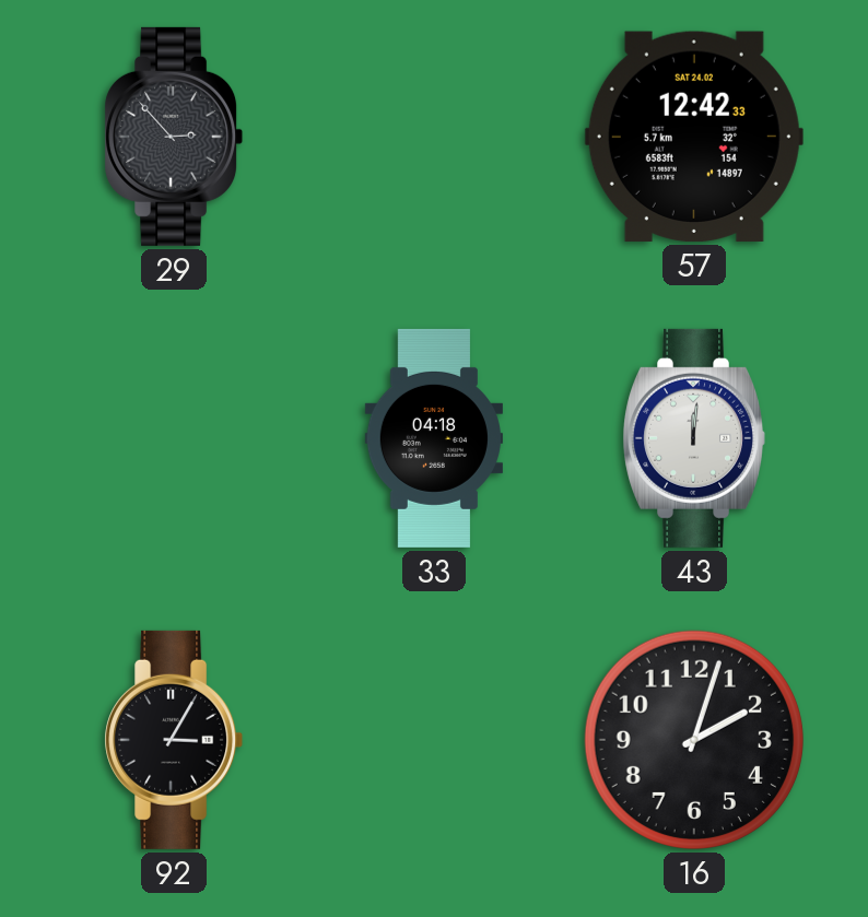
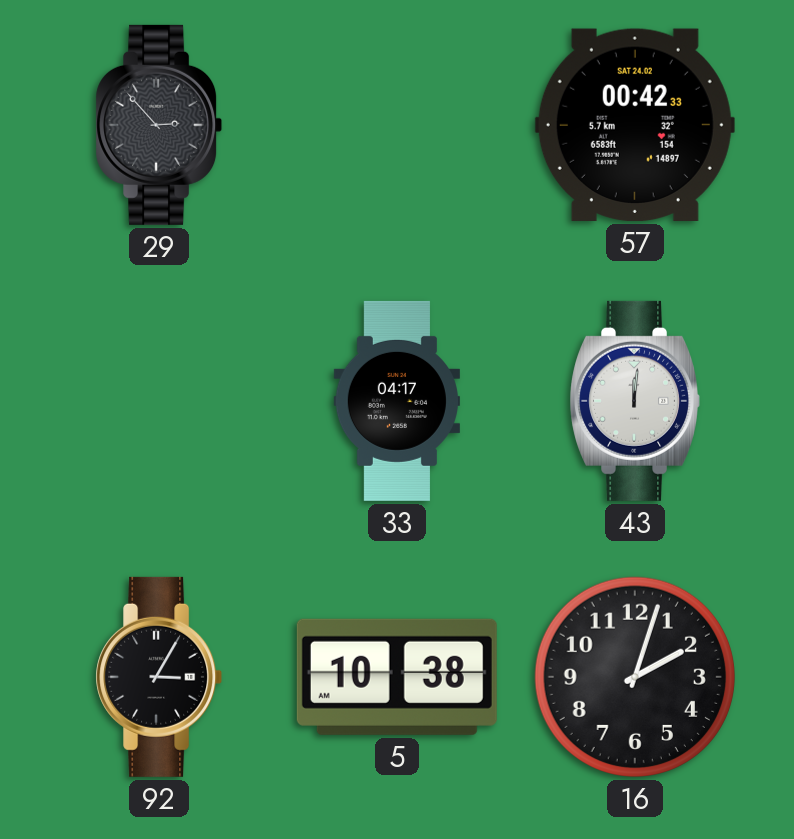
57: 12:42 -> 00:42
33: 04:18 -> 04:17
5: none -> 10:38
